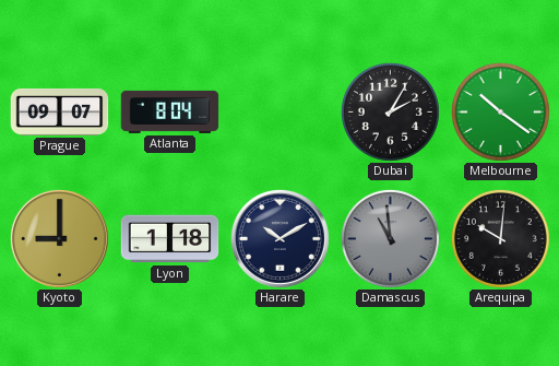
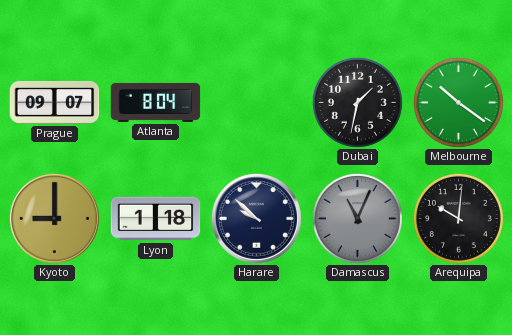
Dubai: 2:05 -> 1:32
Harare: 10:10 -> 9:52
Damascus: 10:59 -> 11:04
